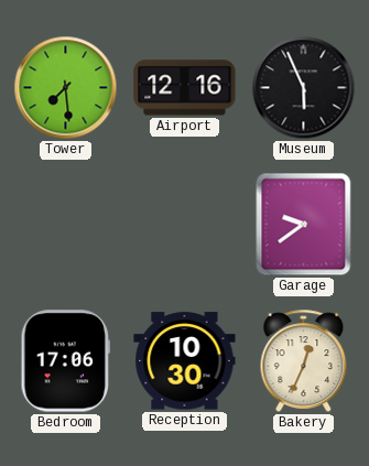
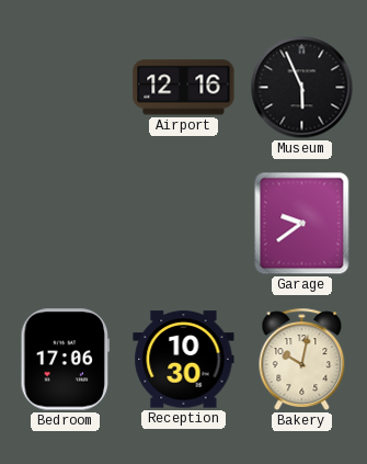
Tower: 7:29 -> none
Bakery: 12:34 -> 10:02
